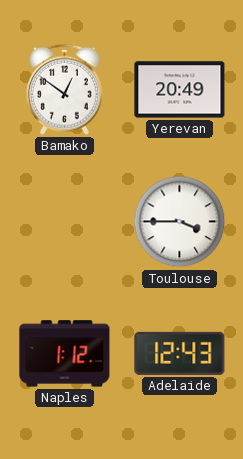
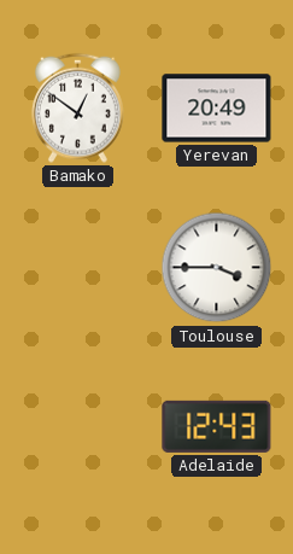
Naples: 1:12 -> none
